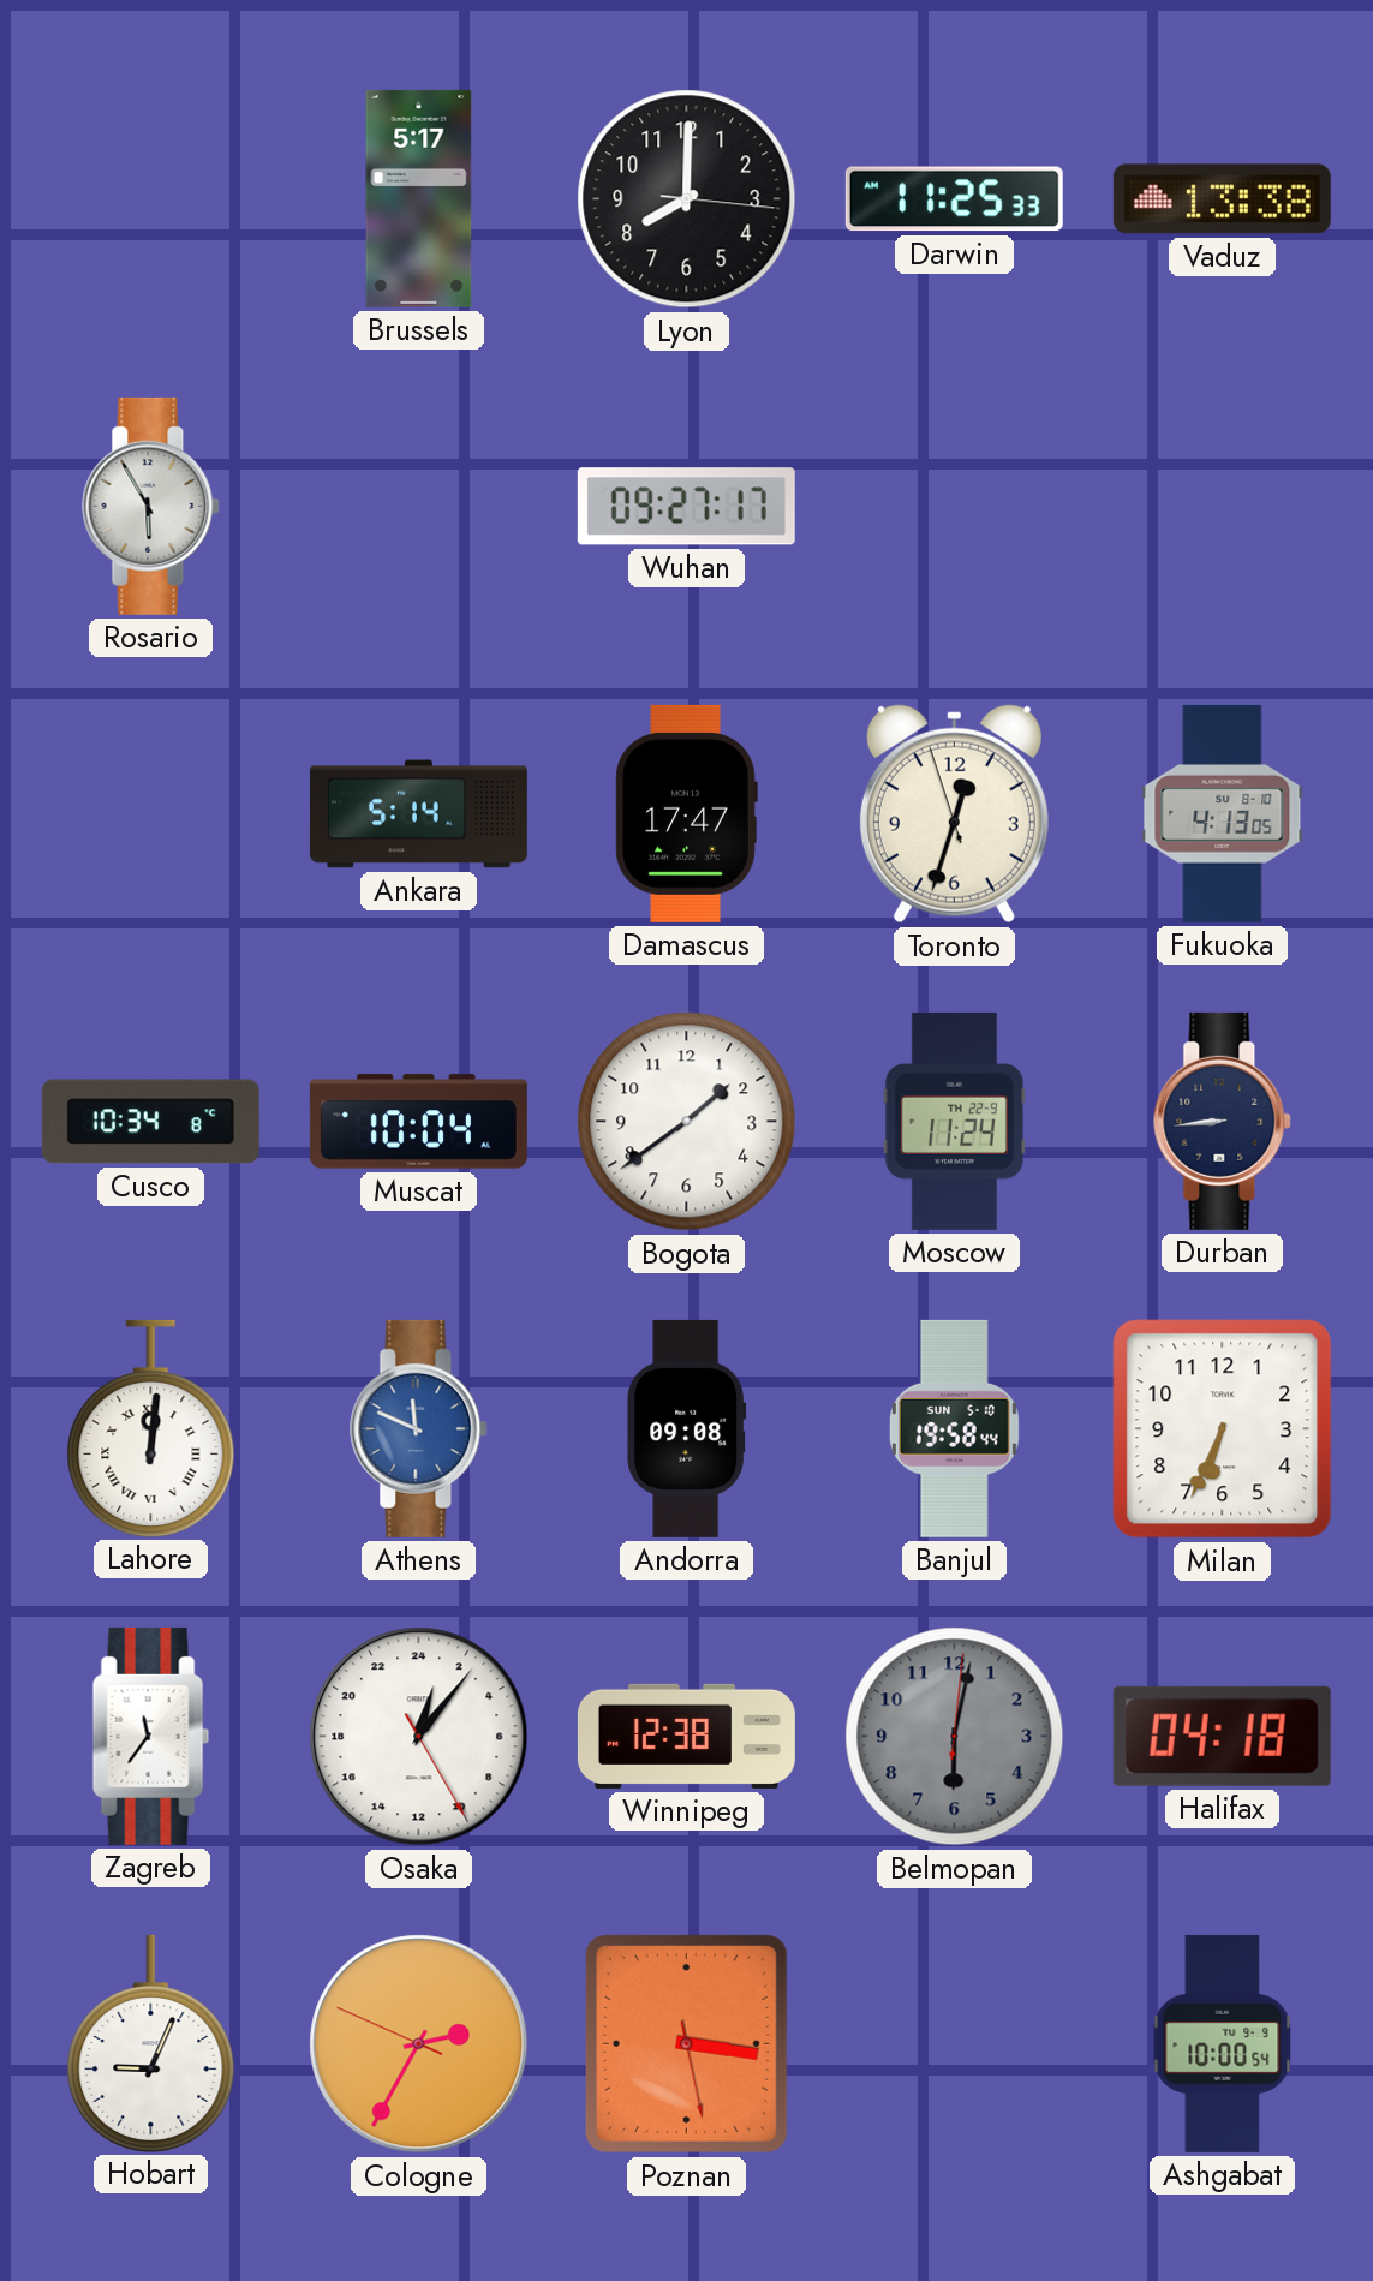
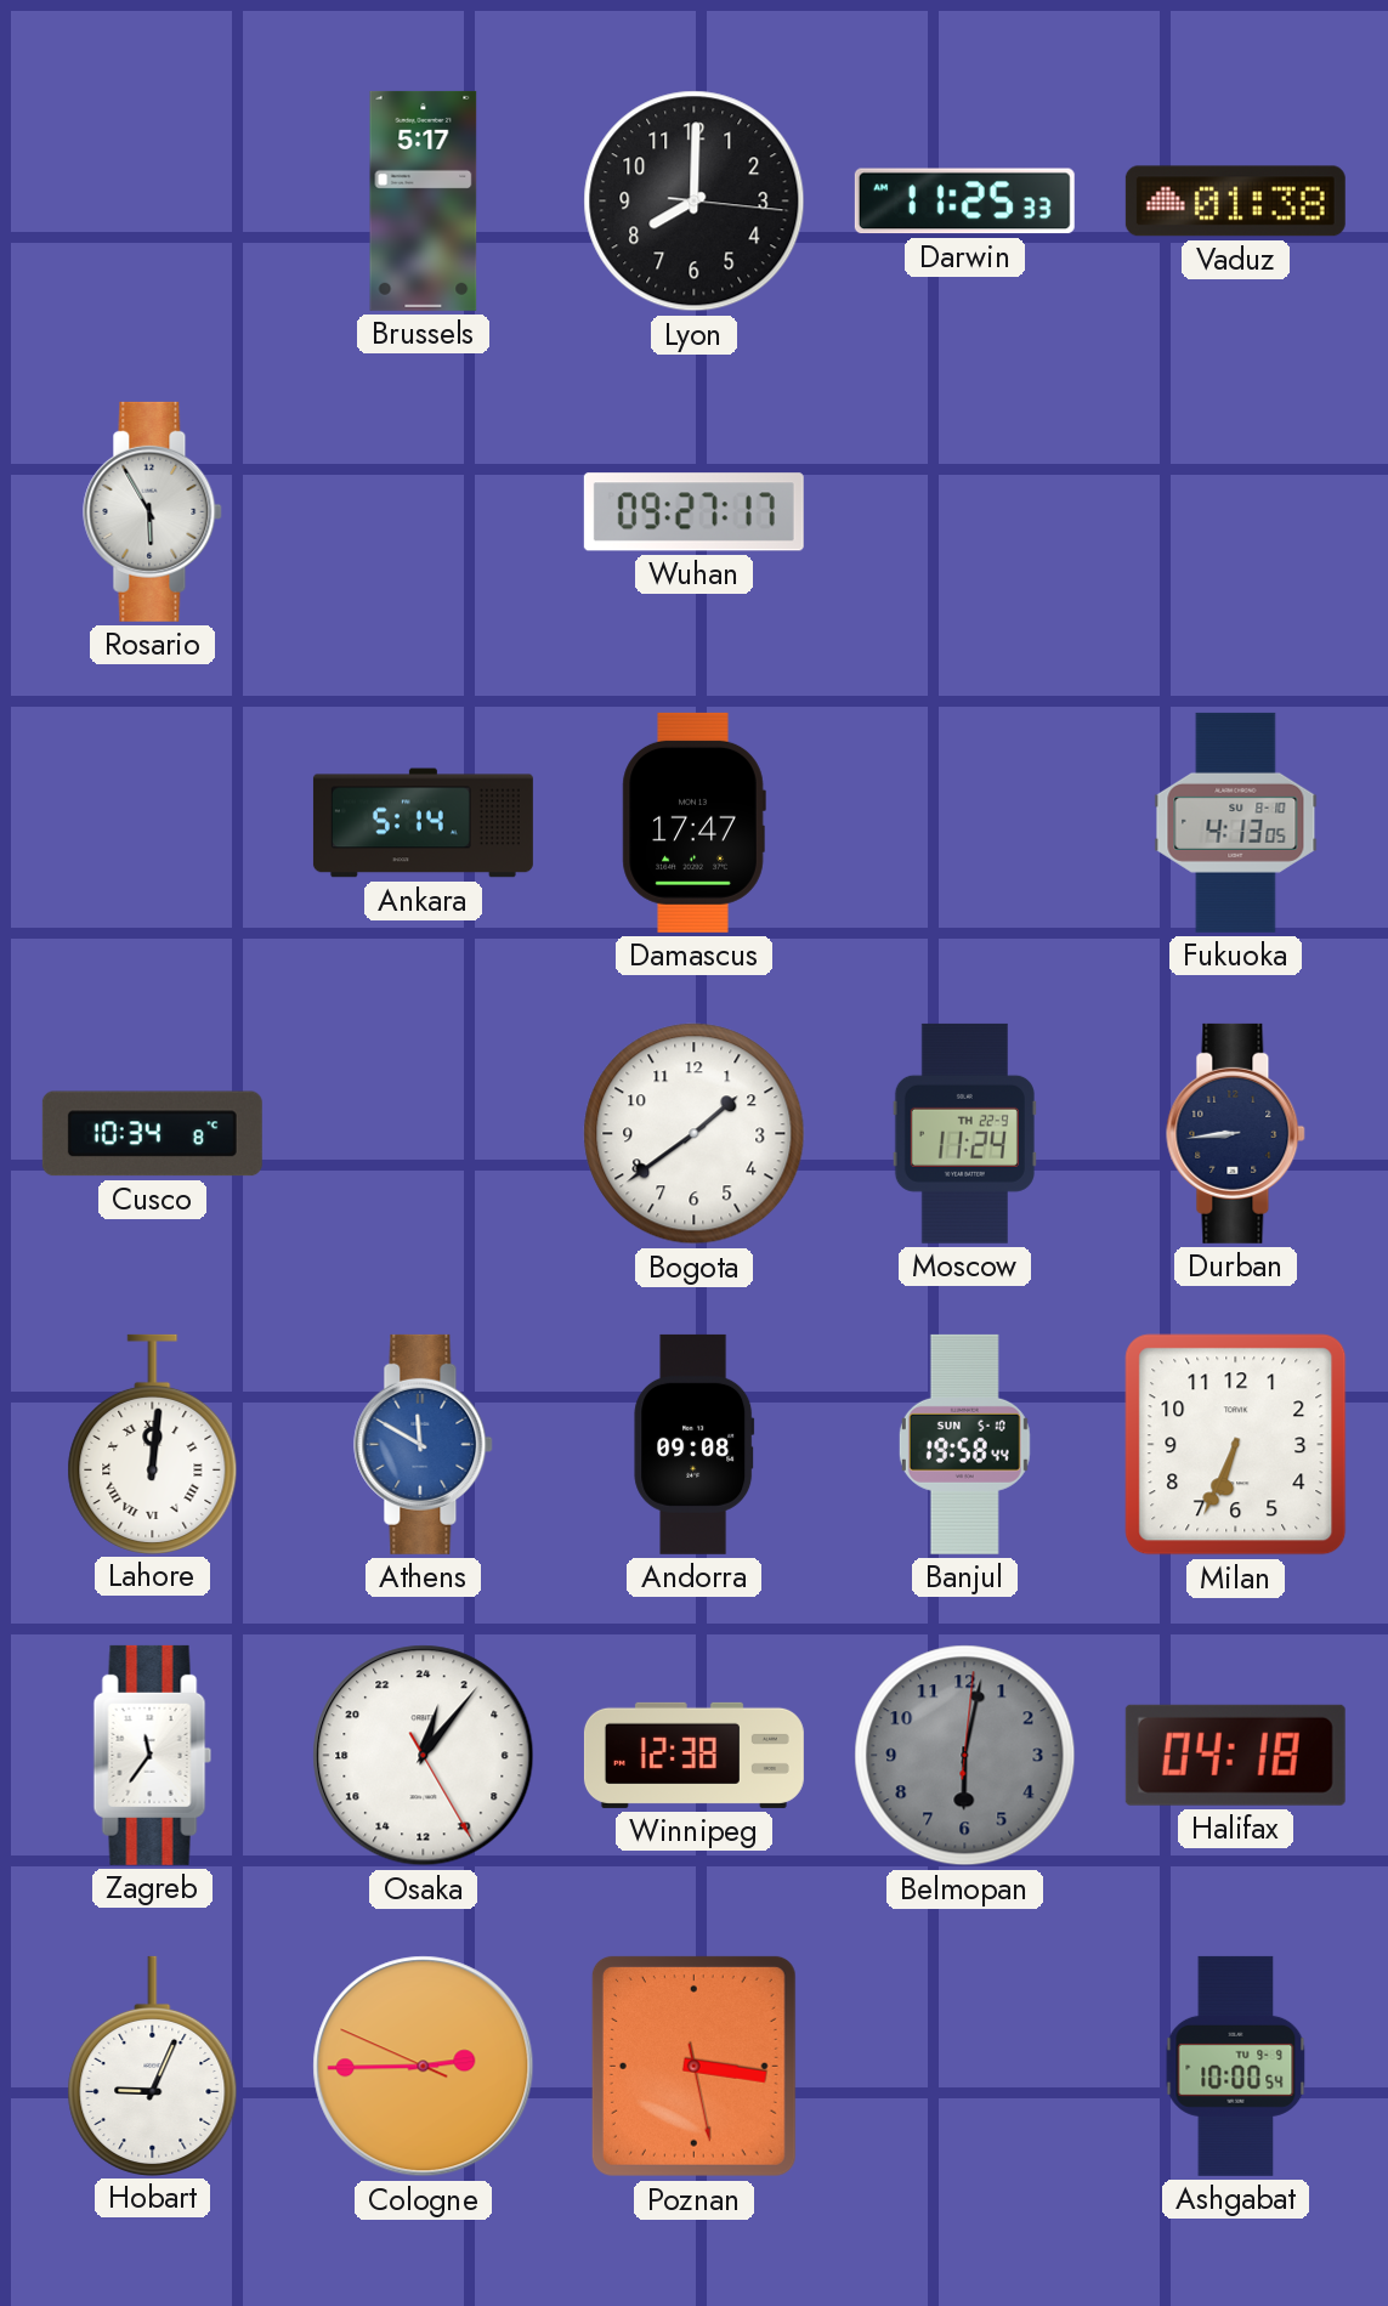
Vaduz: 13:38 -> 01:38
Toronto: 12:32 -> none
Muscat: 10:04 -> none
Athens: 11:49 -> 11:50
Cologne: 2:34 -> 2:44
